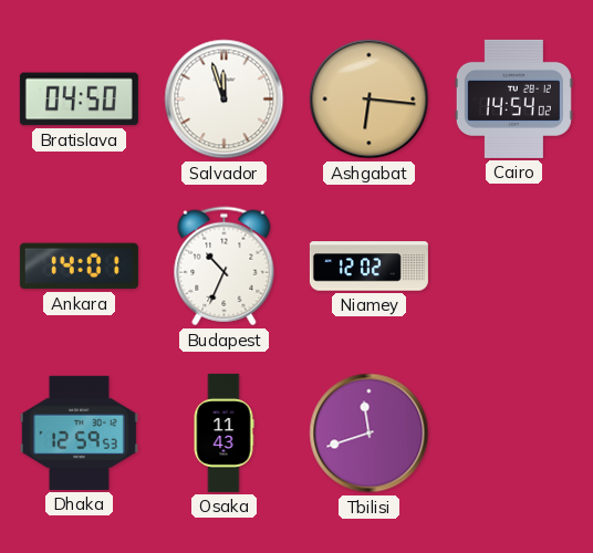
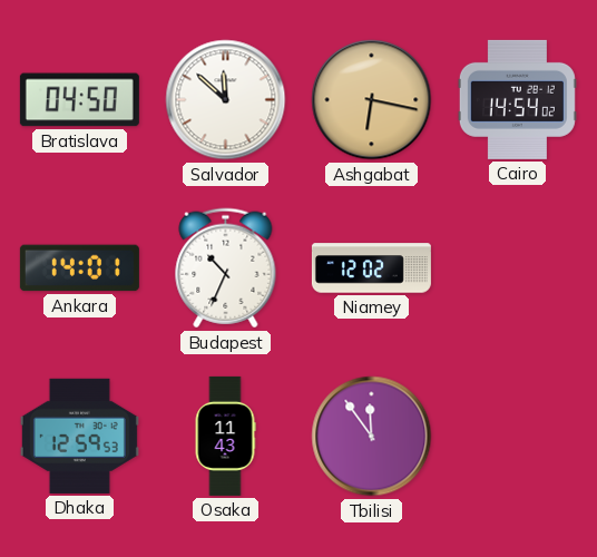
Salvador: 11:57 -> 11:52
Ashgabat: 6:16 -> 6:17
Tbilisi: 11:42 -> 11:54
